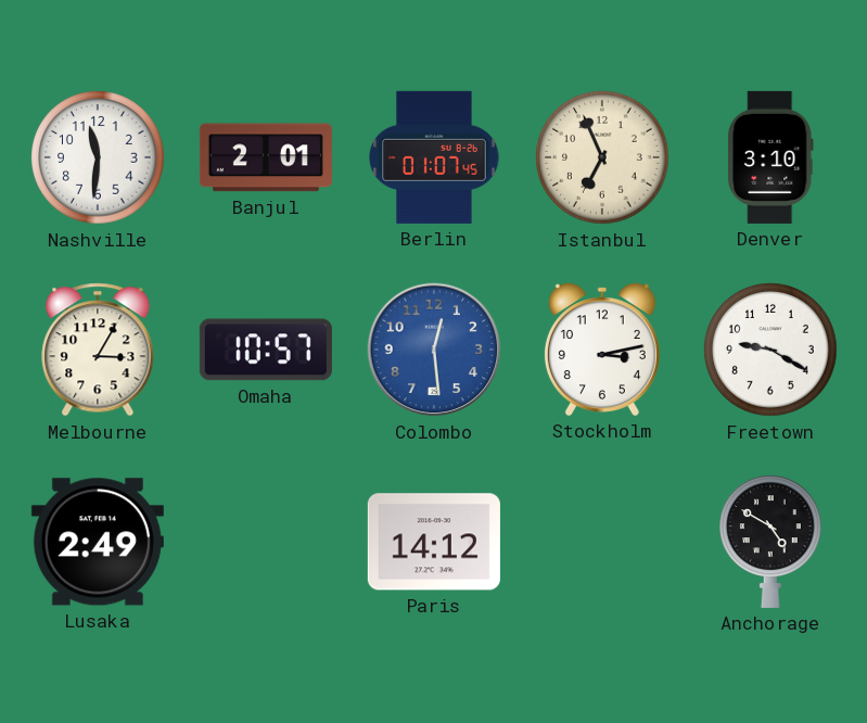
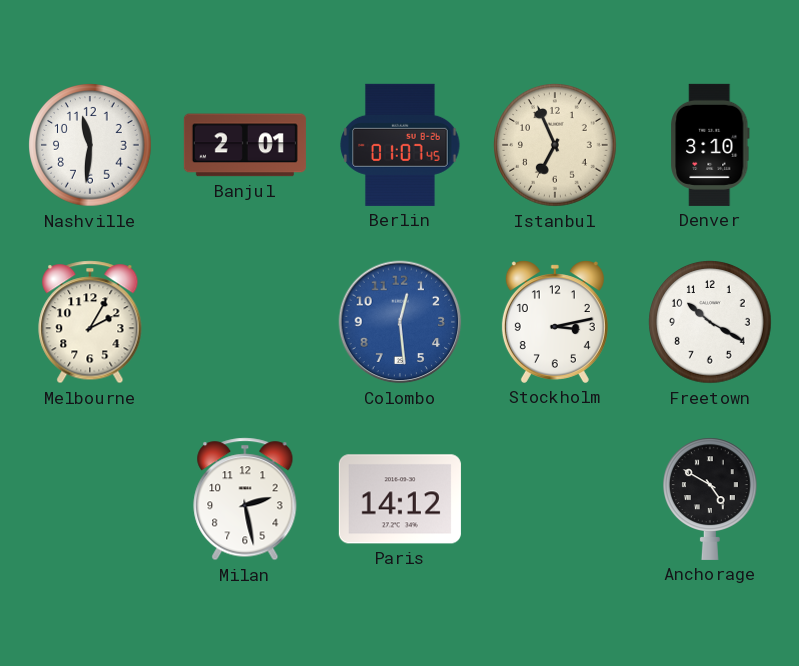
Melbourne: 3:05 -> 2:05
Omaha: 10:57 -> none
Freetown: 9:20 -> 10:20
Lusaka: 2:49 -> none
Milan: none -> 2:28
